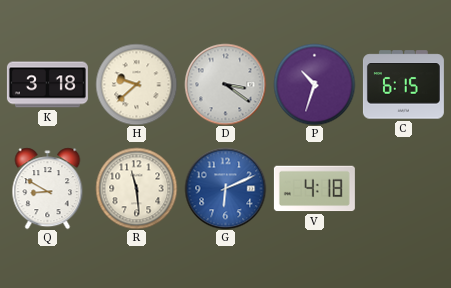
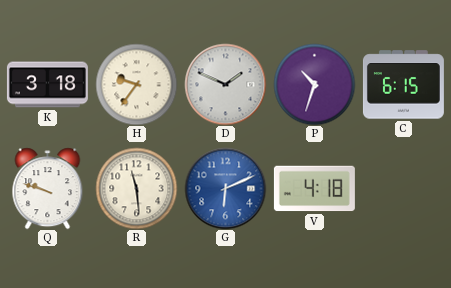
H: 9:38 -> 9:36
D: 3:21 -> 1:49
Q: 8:50 -> 9:48
